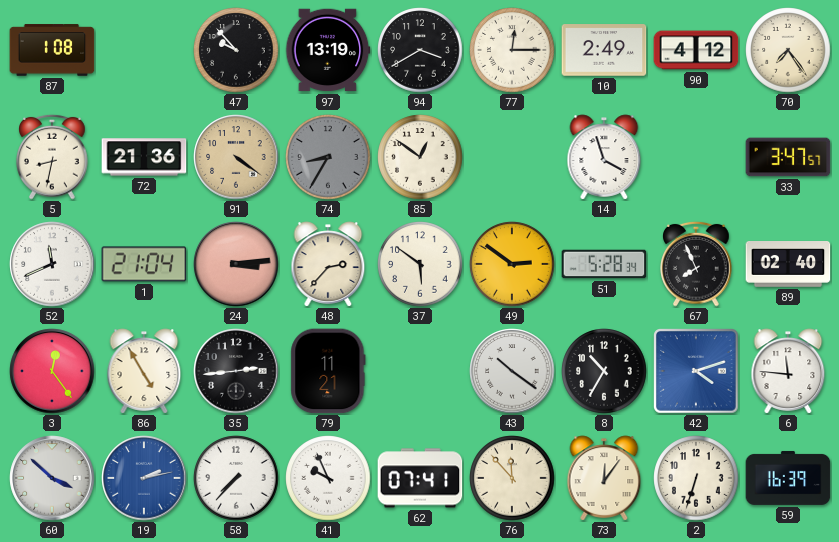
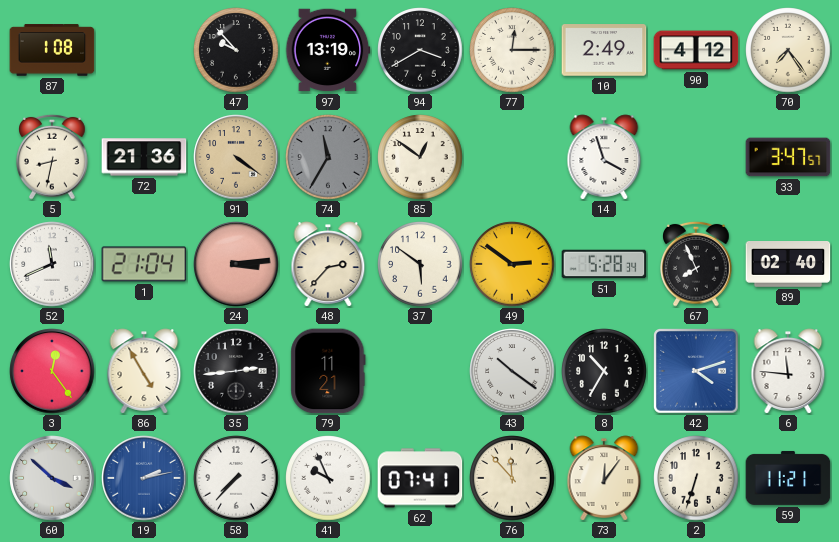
74: 8:35 -> 11:35
59: 16:39 -> 11:21
